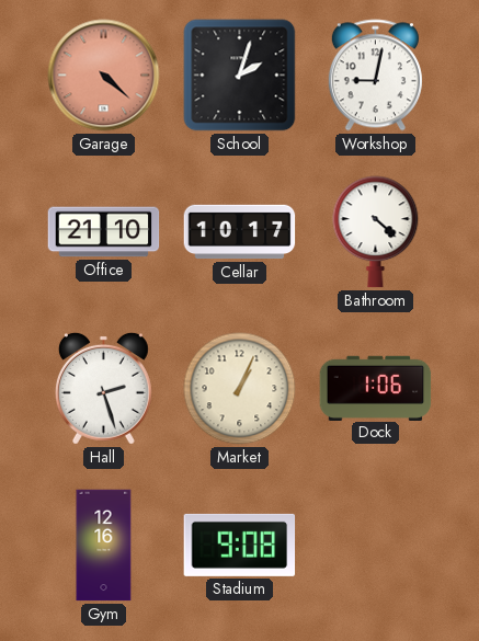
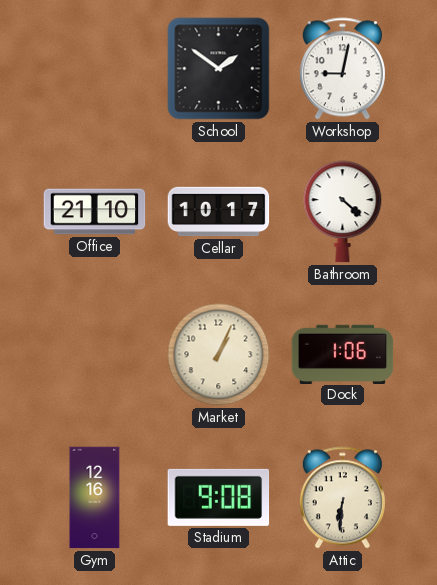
Garage: 4:22 -> none
School: 2:03 -> 1:51
Hall: 2:27 -> none
Attic: none -> 6:31
